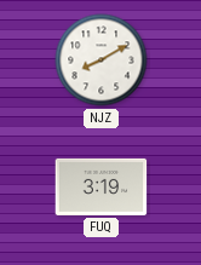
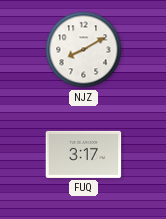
FUQ: 3:19 -> 3:17
